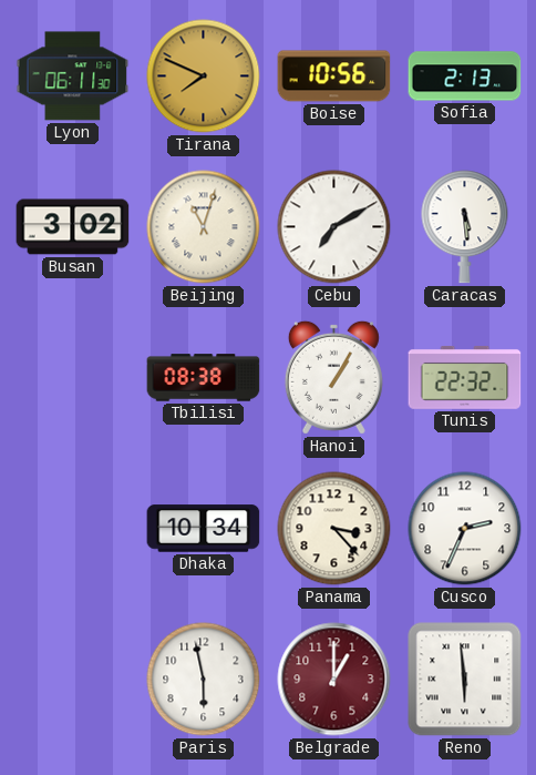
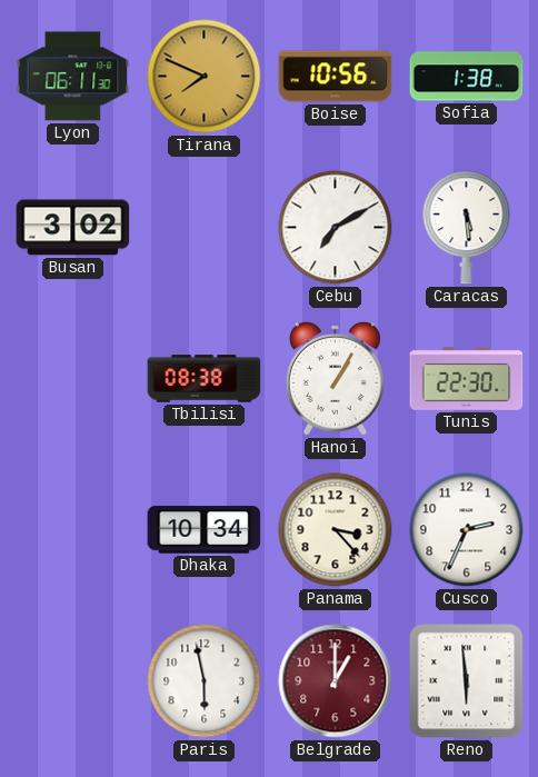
Sofia: 2:13 -> 1:38
Beijing: 11:03 -> none
Tunis: 22:32 -> 22:30
